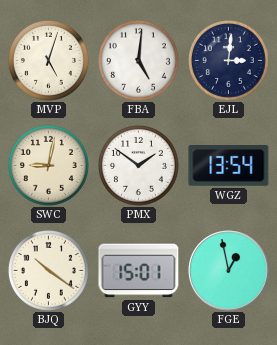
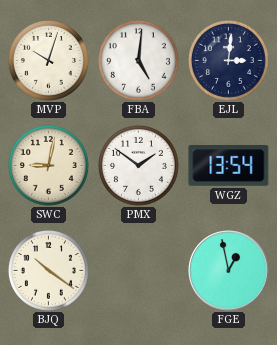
MVP: 5:03 -> 10:03
GYY: 15:01 -> none
